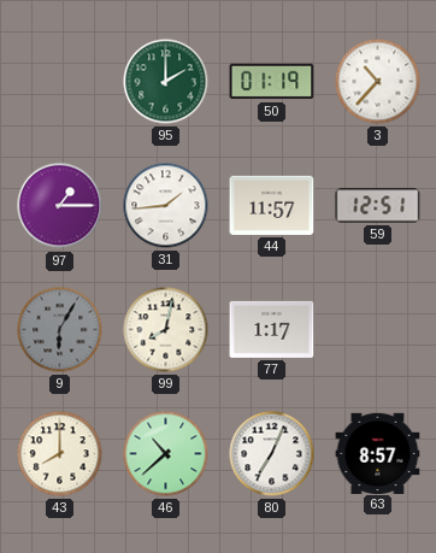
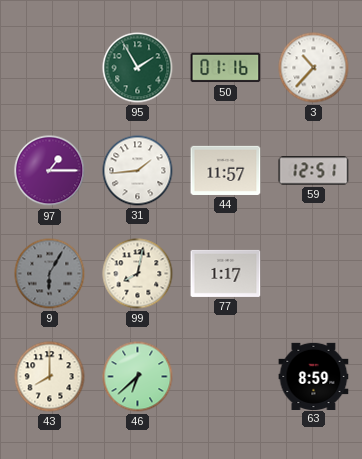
95: 2:00 -> 1:55
50: 01:19 -> 01:16
46: 10:38 -> 6:38
80: 7:04 -> none
63: 8:57 -> 8:59
